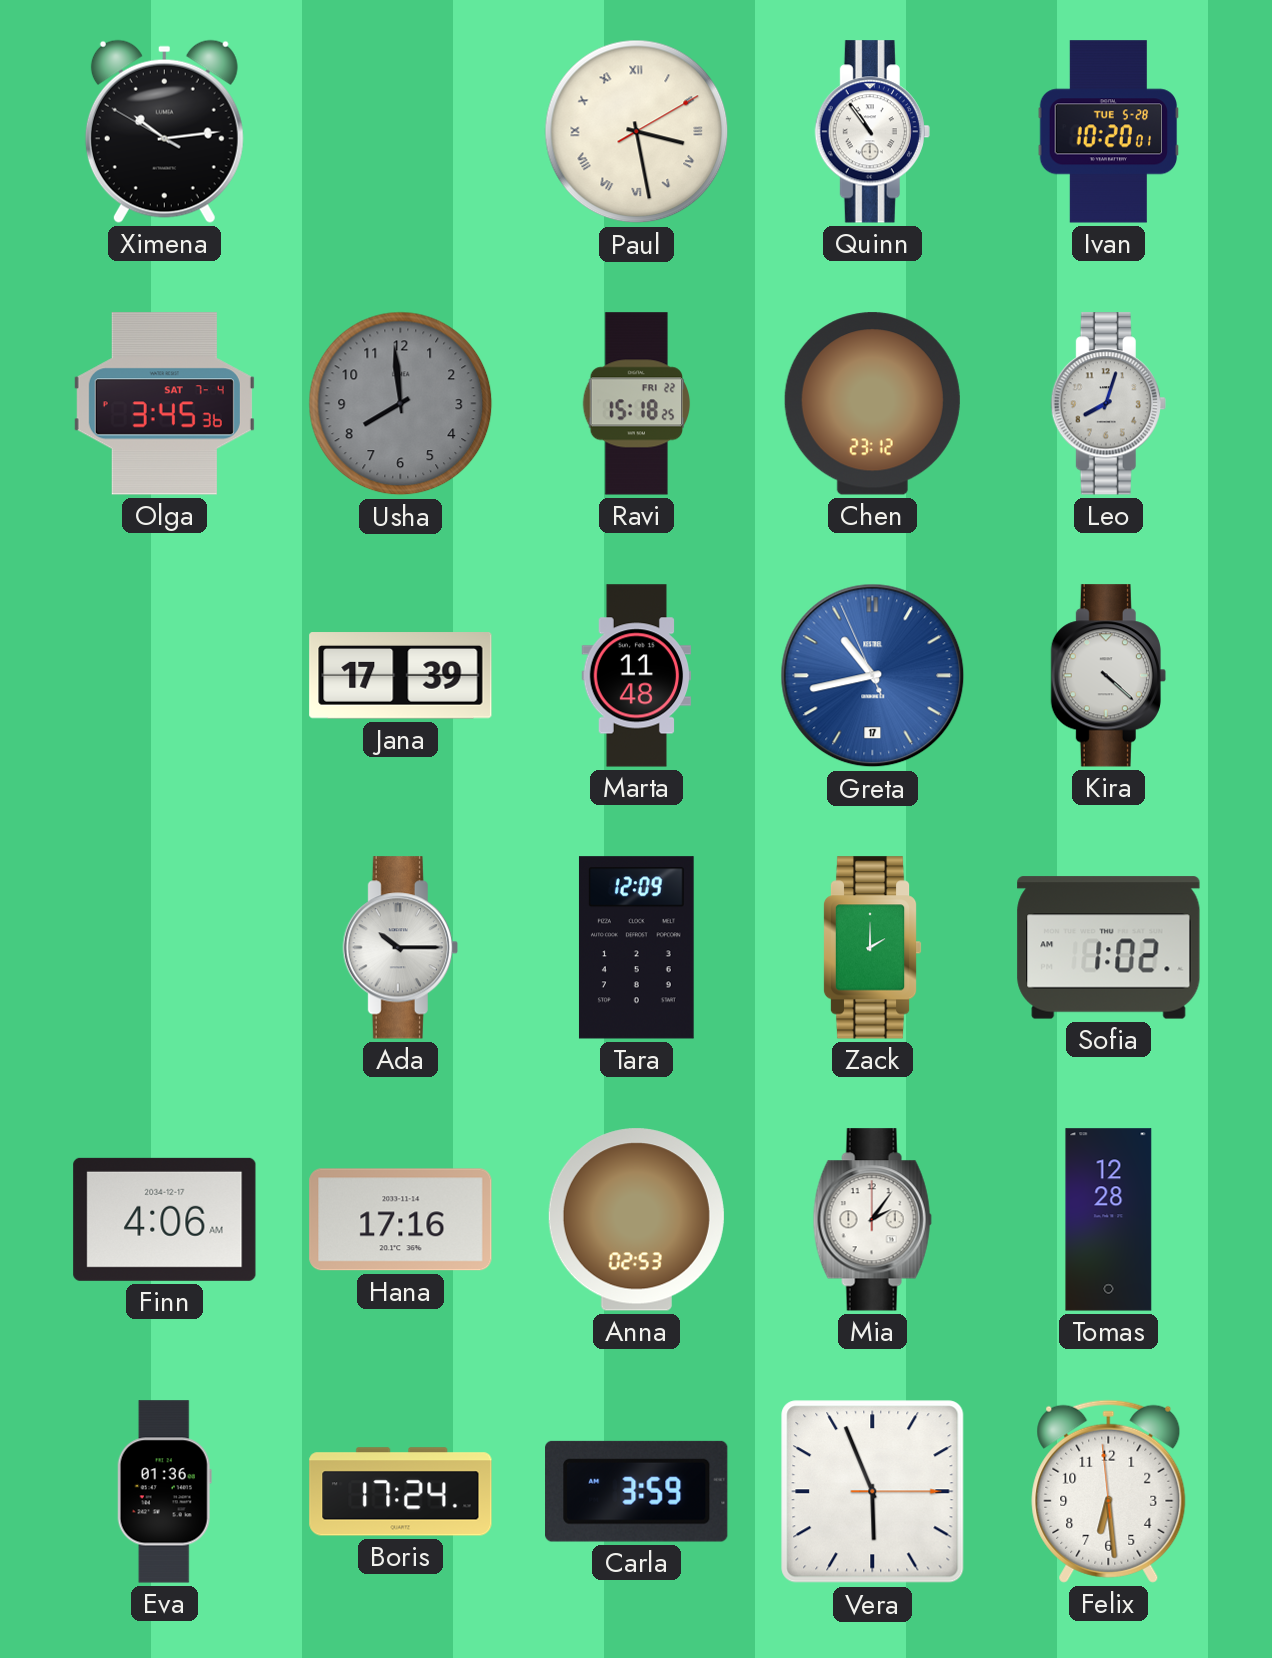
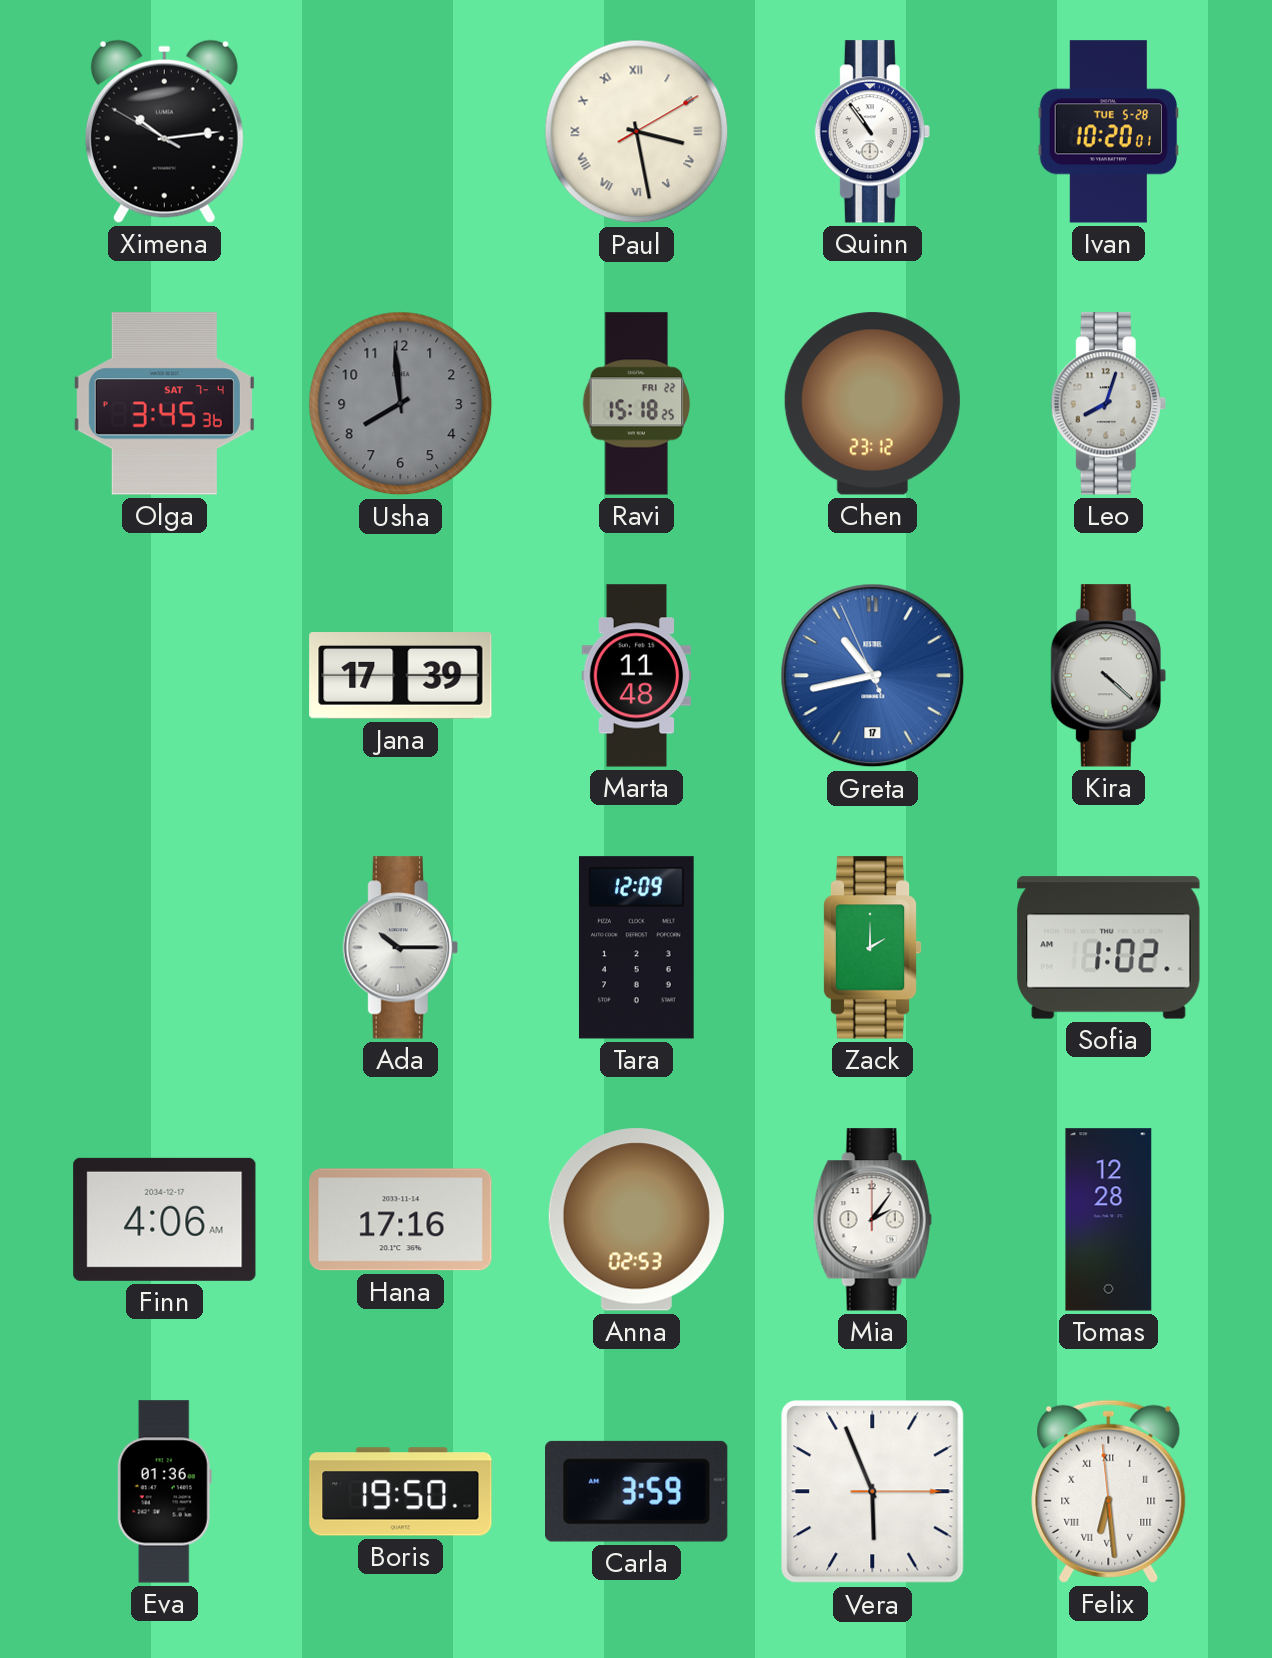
Boris: 17:24 -> 19:50
Felix numerals: Arabic -> Roman
